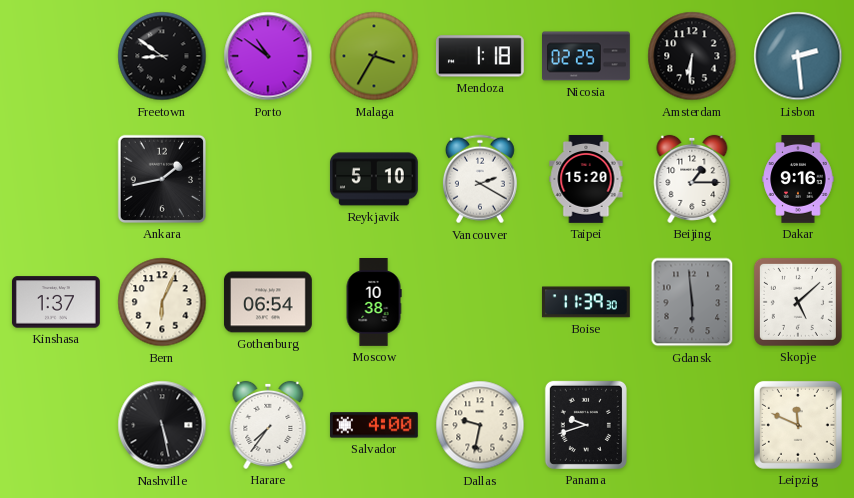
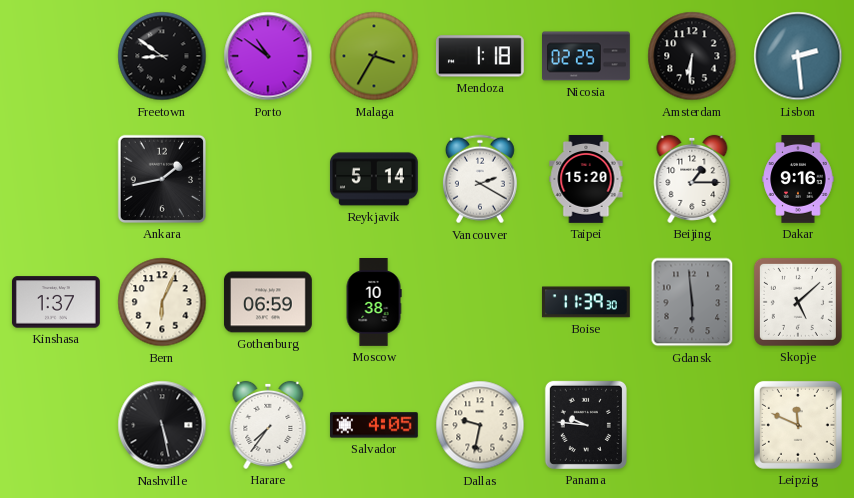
Reykjavik: 5:10 -> 5:14
Gothenburg: 06:54 -> 06:59
Salvador: 4:00 -> 4:05
Panama: 9:42 -> 9:46
